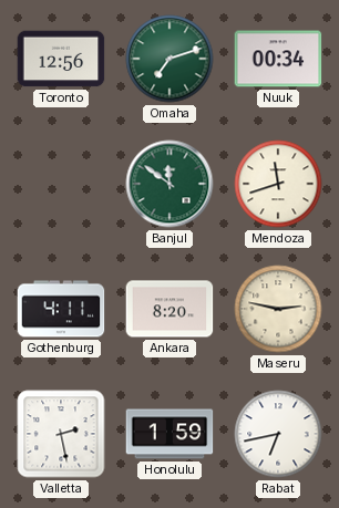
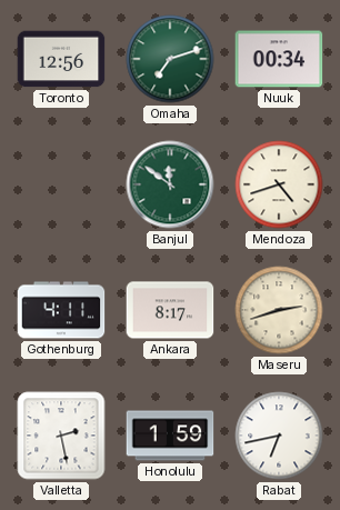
Mendoza: 11:42 -> 4:42
Ankara: 8:20 -> 8:17
Maseru: 2:47 -> 2:42
